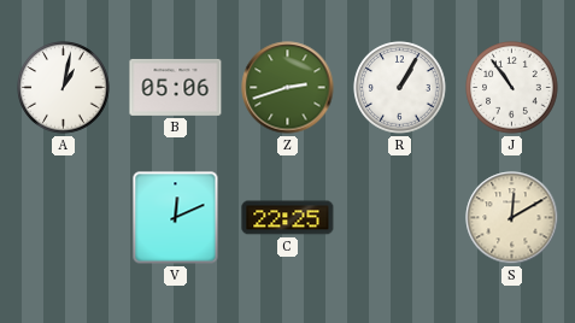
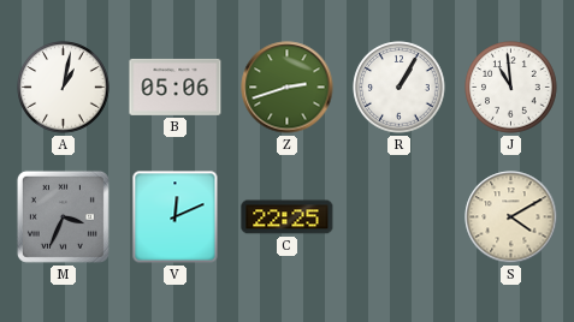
J: 10:54 -> 10:59
M: none -> 3:34
S: 12:10 -> 4:10
